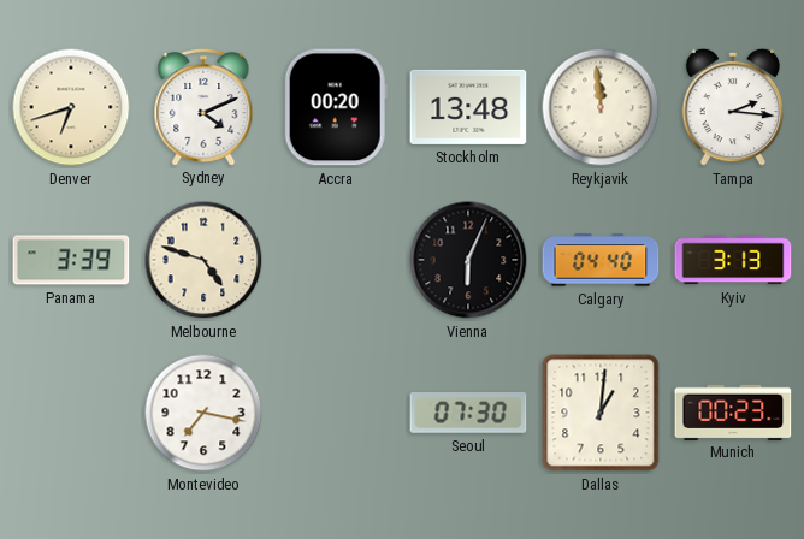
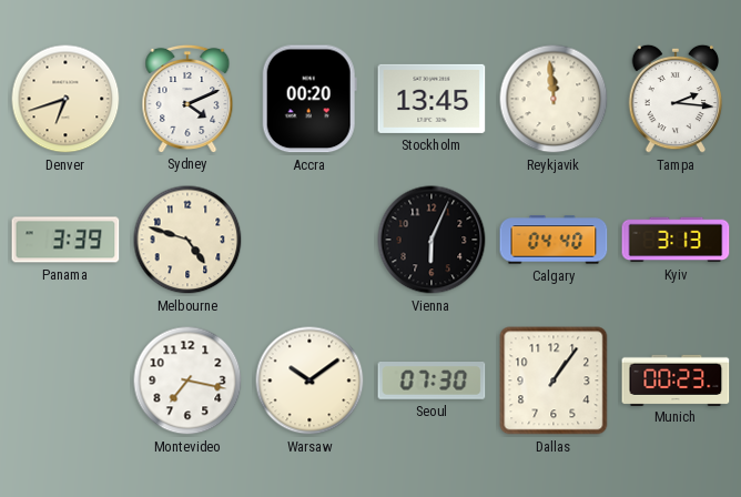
Stockholm: 13:48 -> 13:45
Warsaw: none -> 10:09
Dallas: 1:01 -> 1:06
